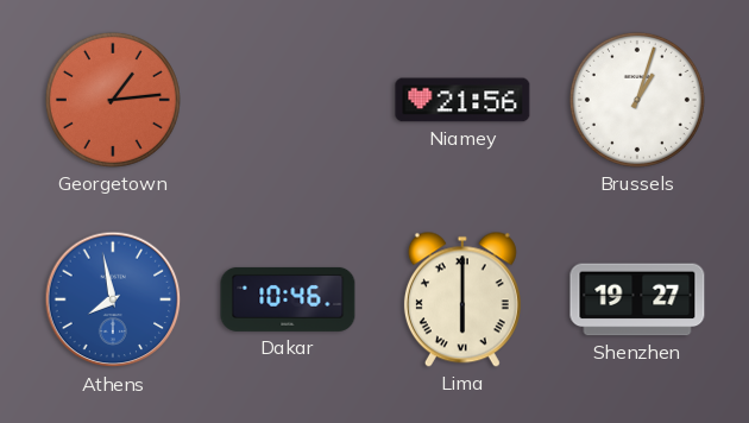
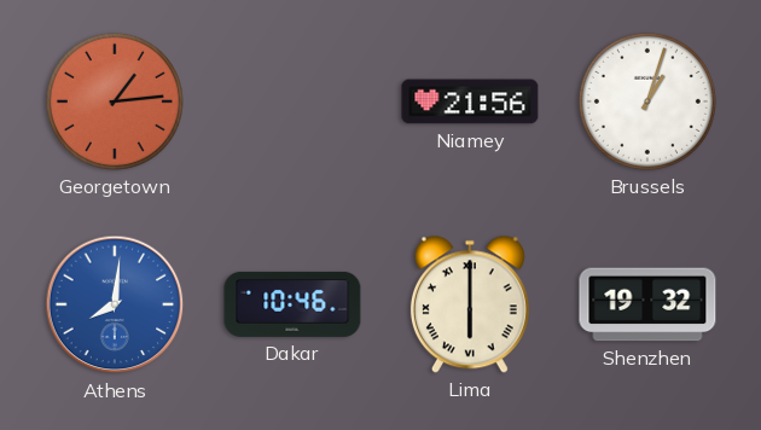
Athens: 7:58 -> 8:01
Shenzhen: 19:27 -> 19:32
